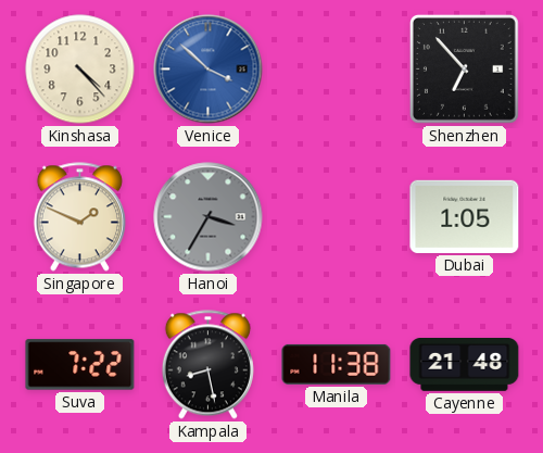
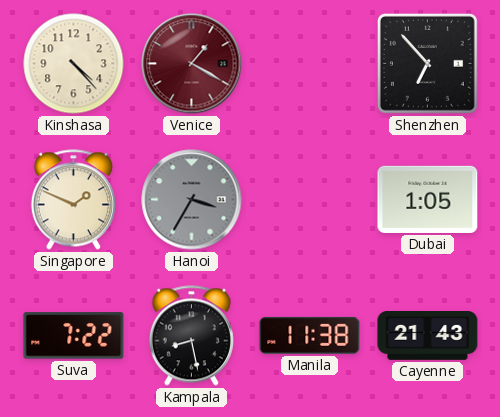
Venice: 3:52 -> 1:20
Venice dial: blue -> burgundy
Cayenne: 21:48 -> 21:43
